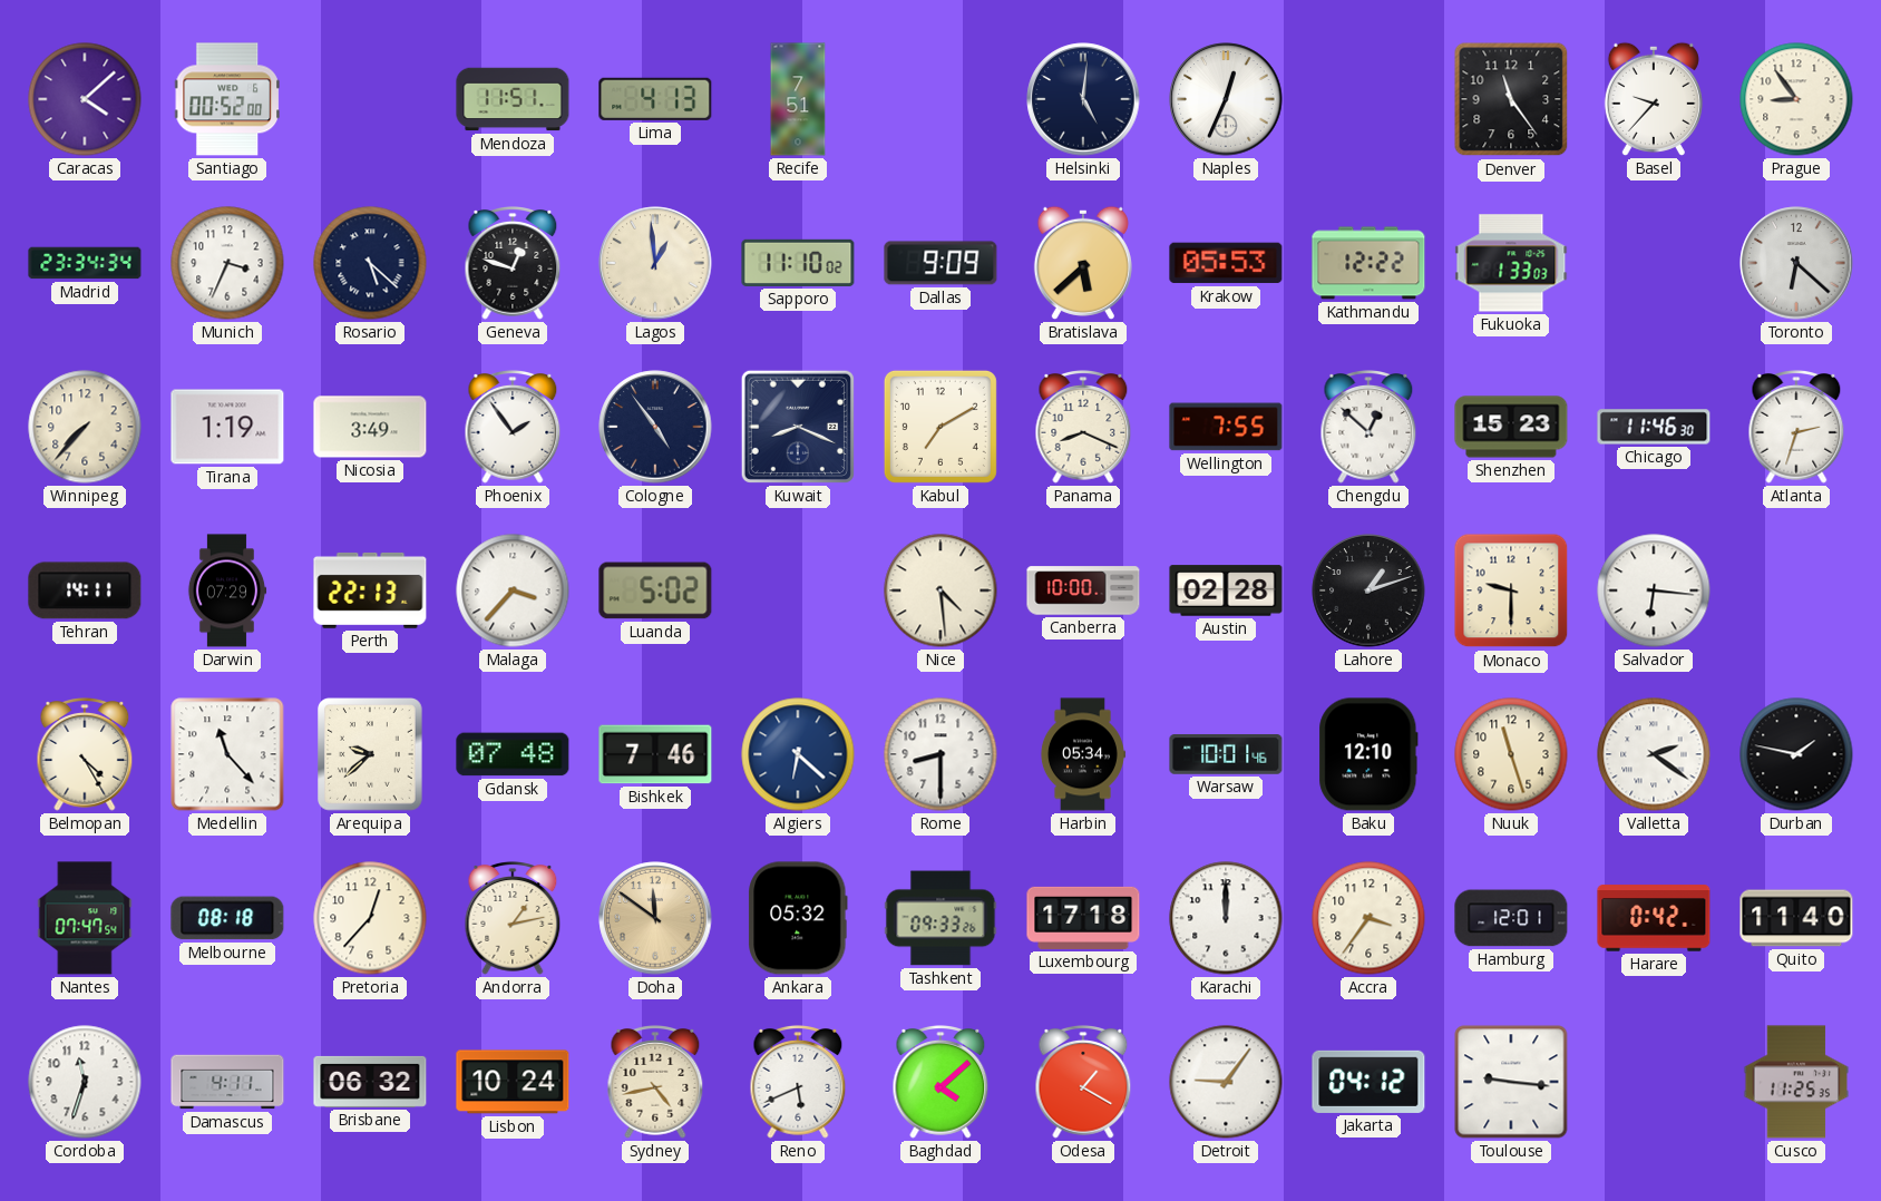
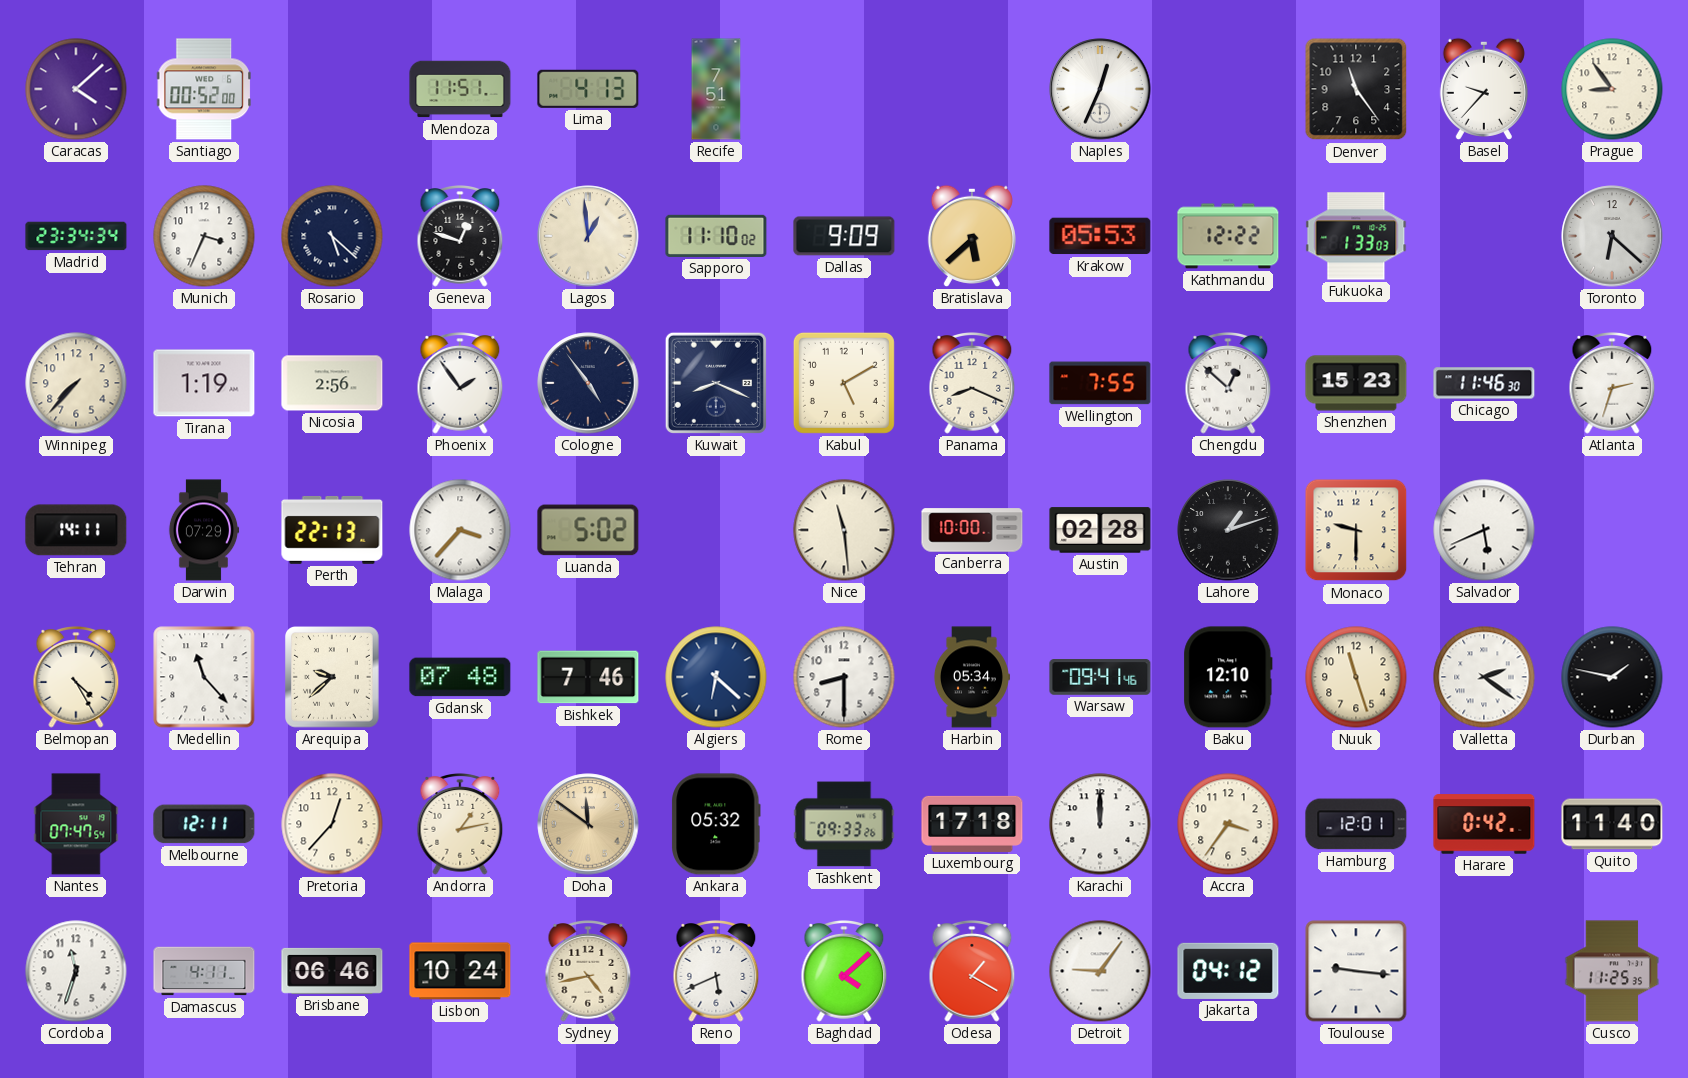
Helsinki: 5:01 -> none
Nicosia: 3:49 -> 2:56
Kabul: 7:10 -> 5:10
Nice: 4:29 -> 11:29
Salvador: 6:16 -> 5:41
Warsaw: 10:01 -> 09:41
Melbourne: 08:18 -> 12:11
Brisbane: 06:32 -> 06:46
